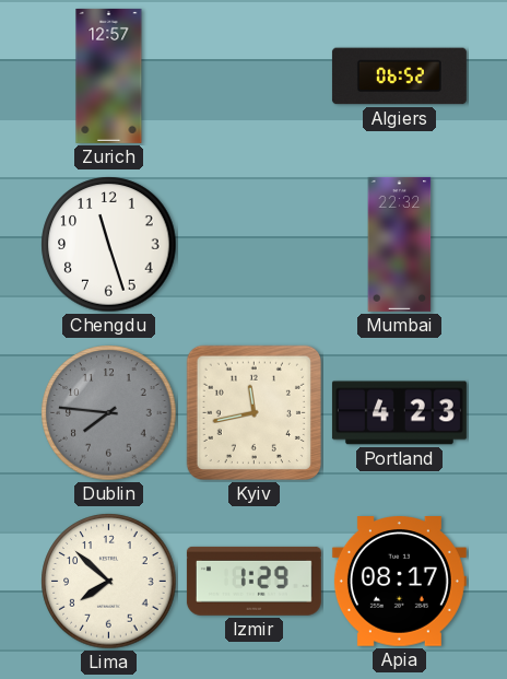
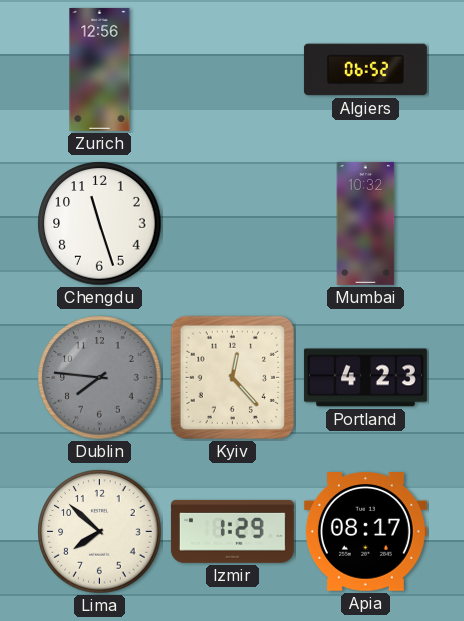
Zurich: 12:57 -> 12:56
Mumbai: 22:32 -> 10:32
Kyiv: 11:43 -> 12:23
